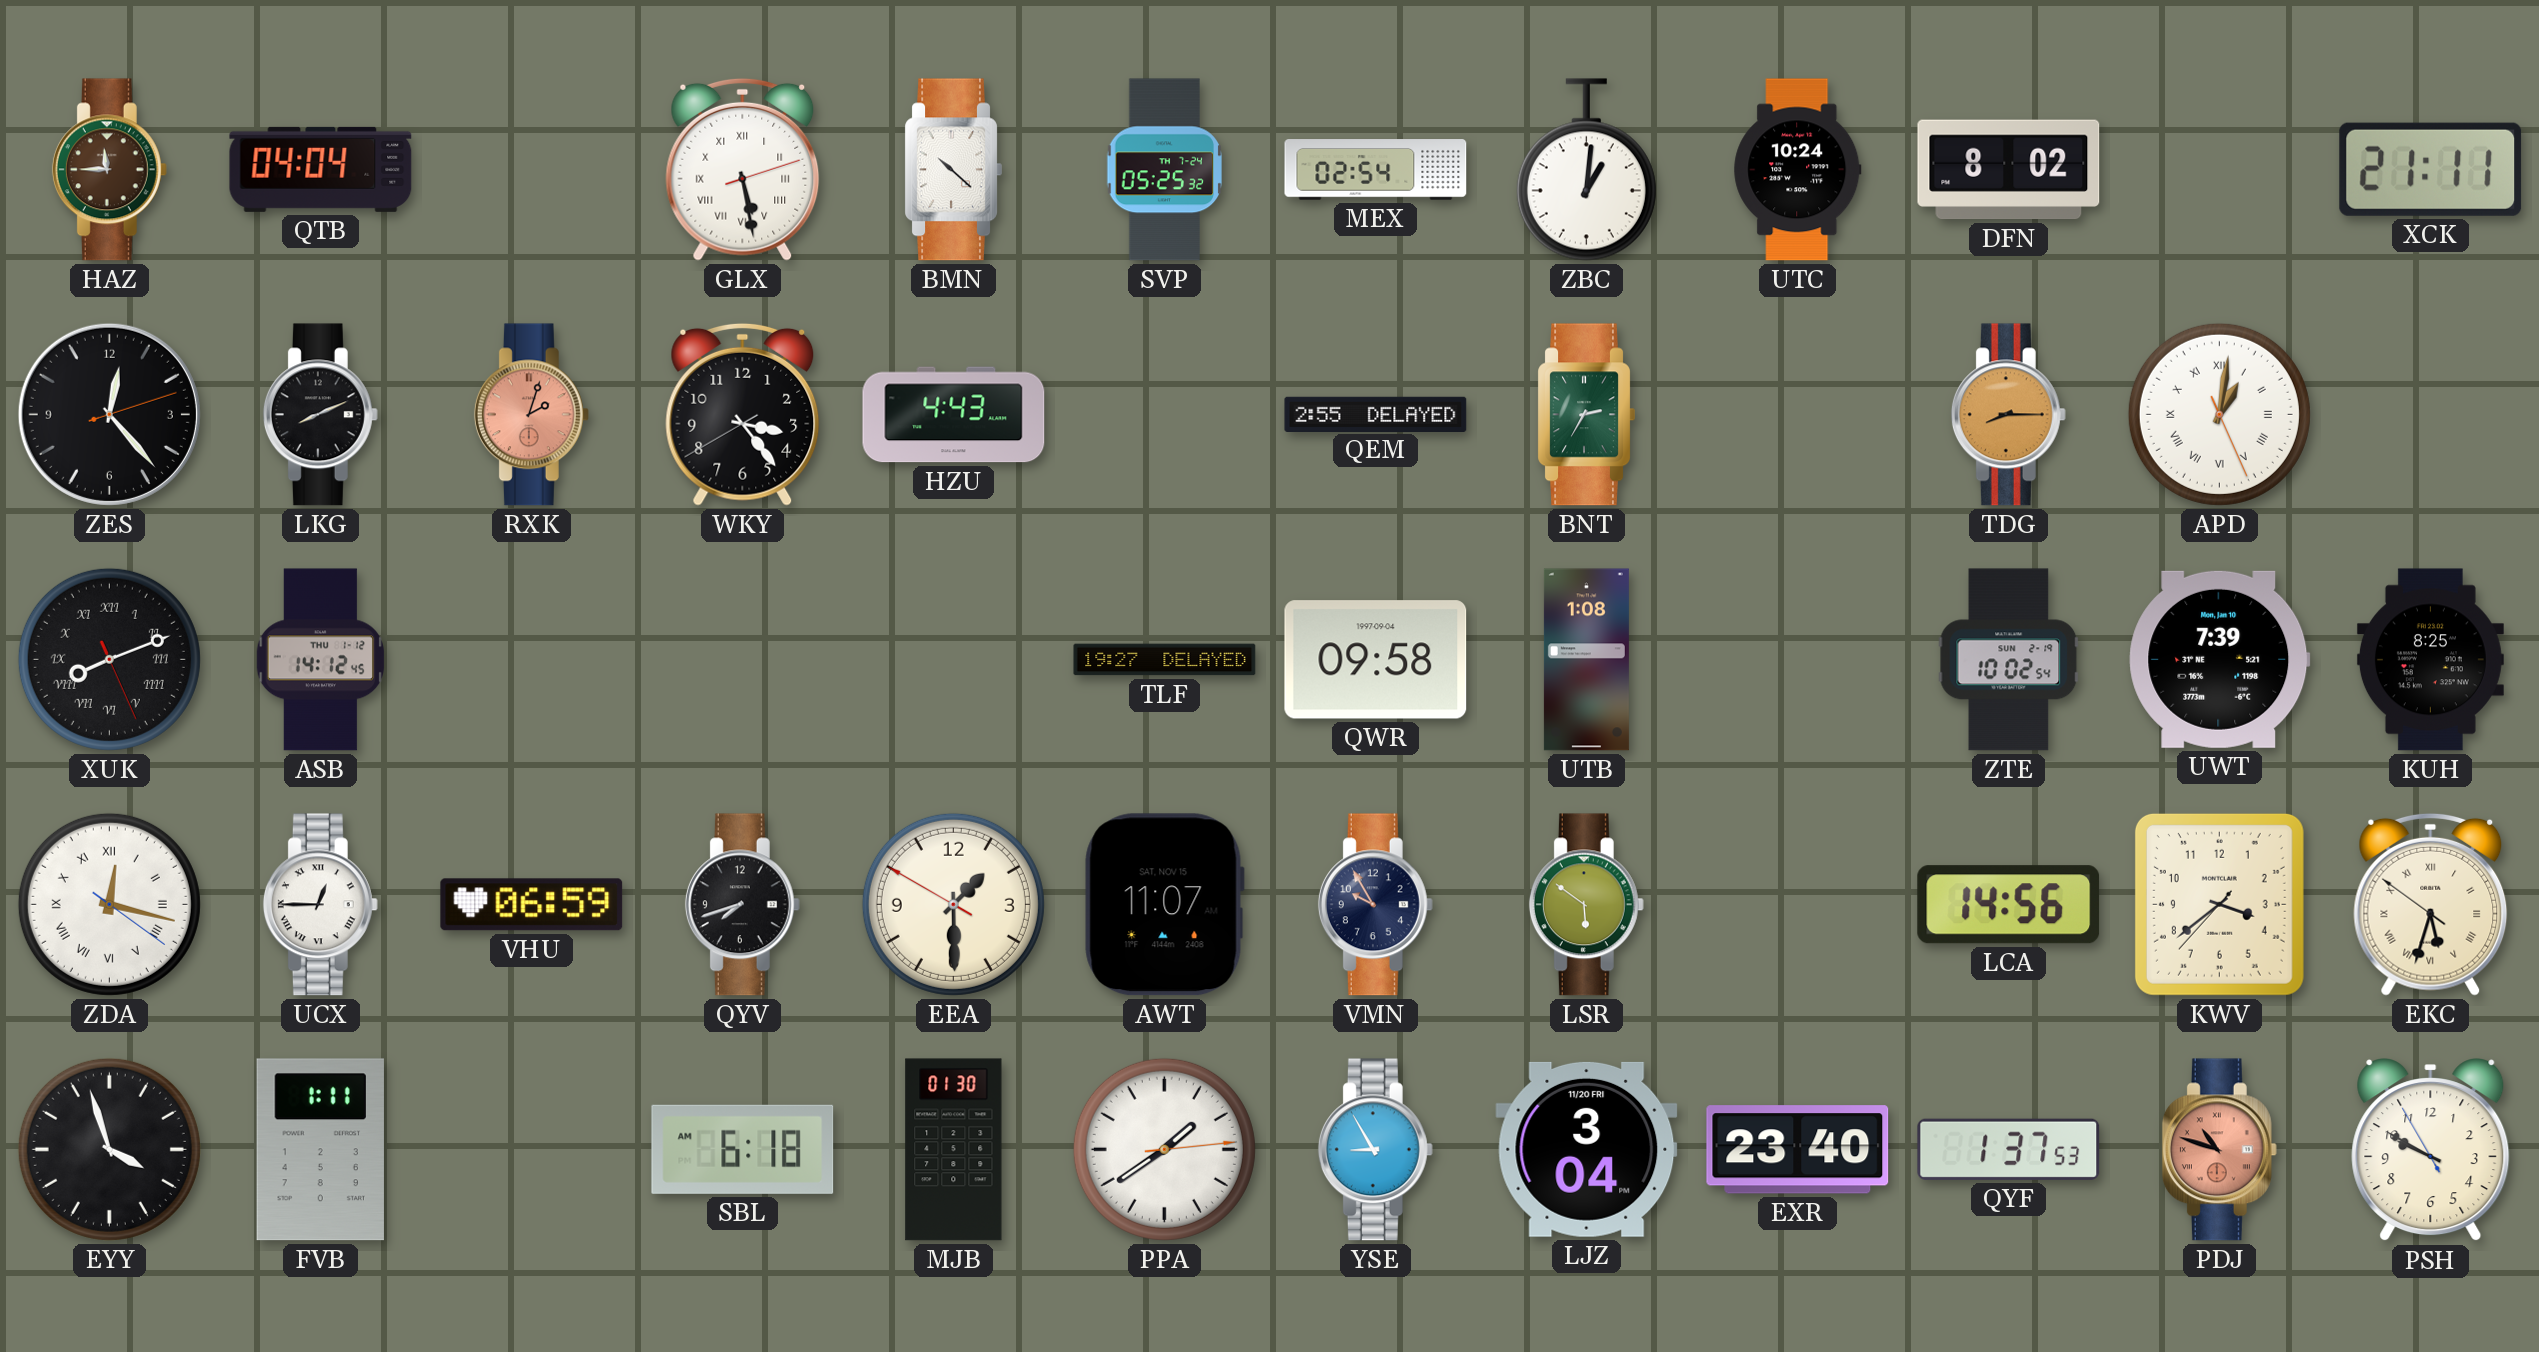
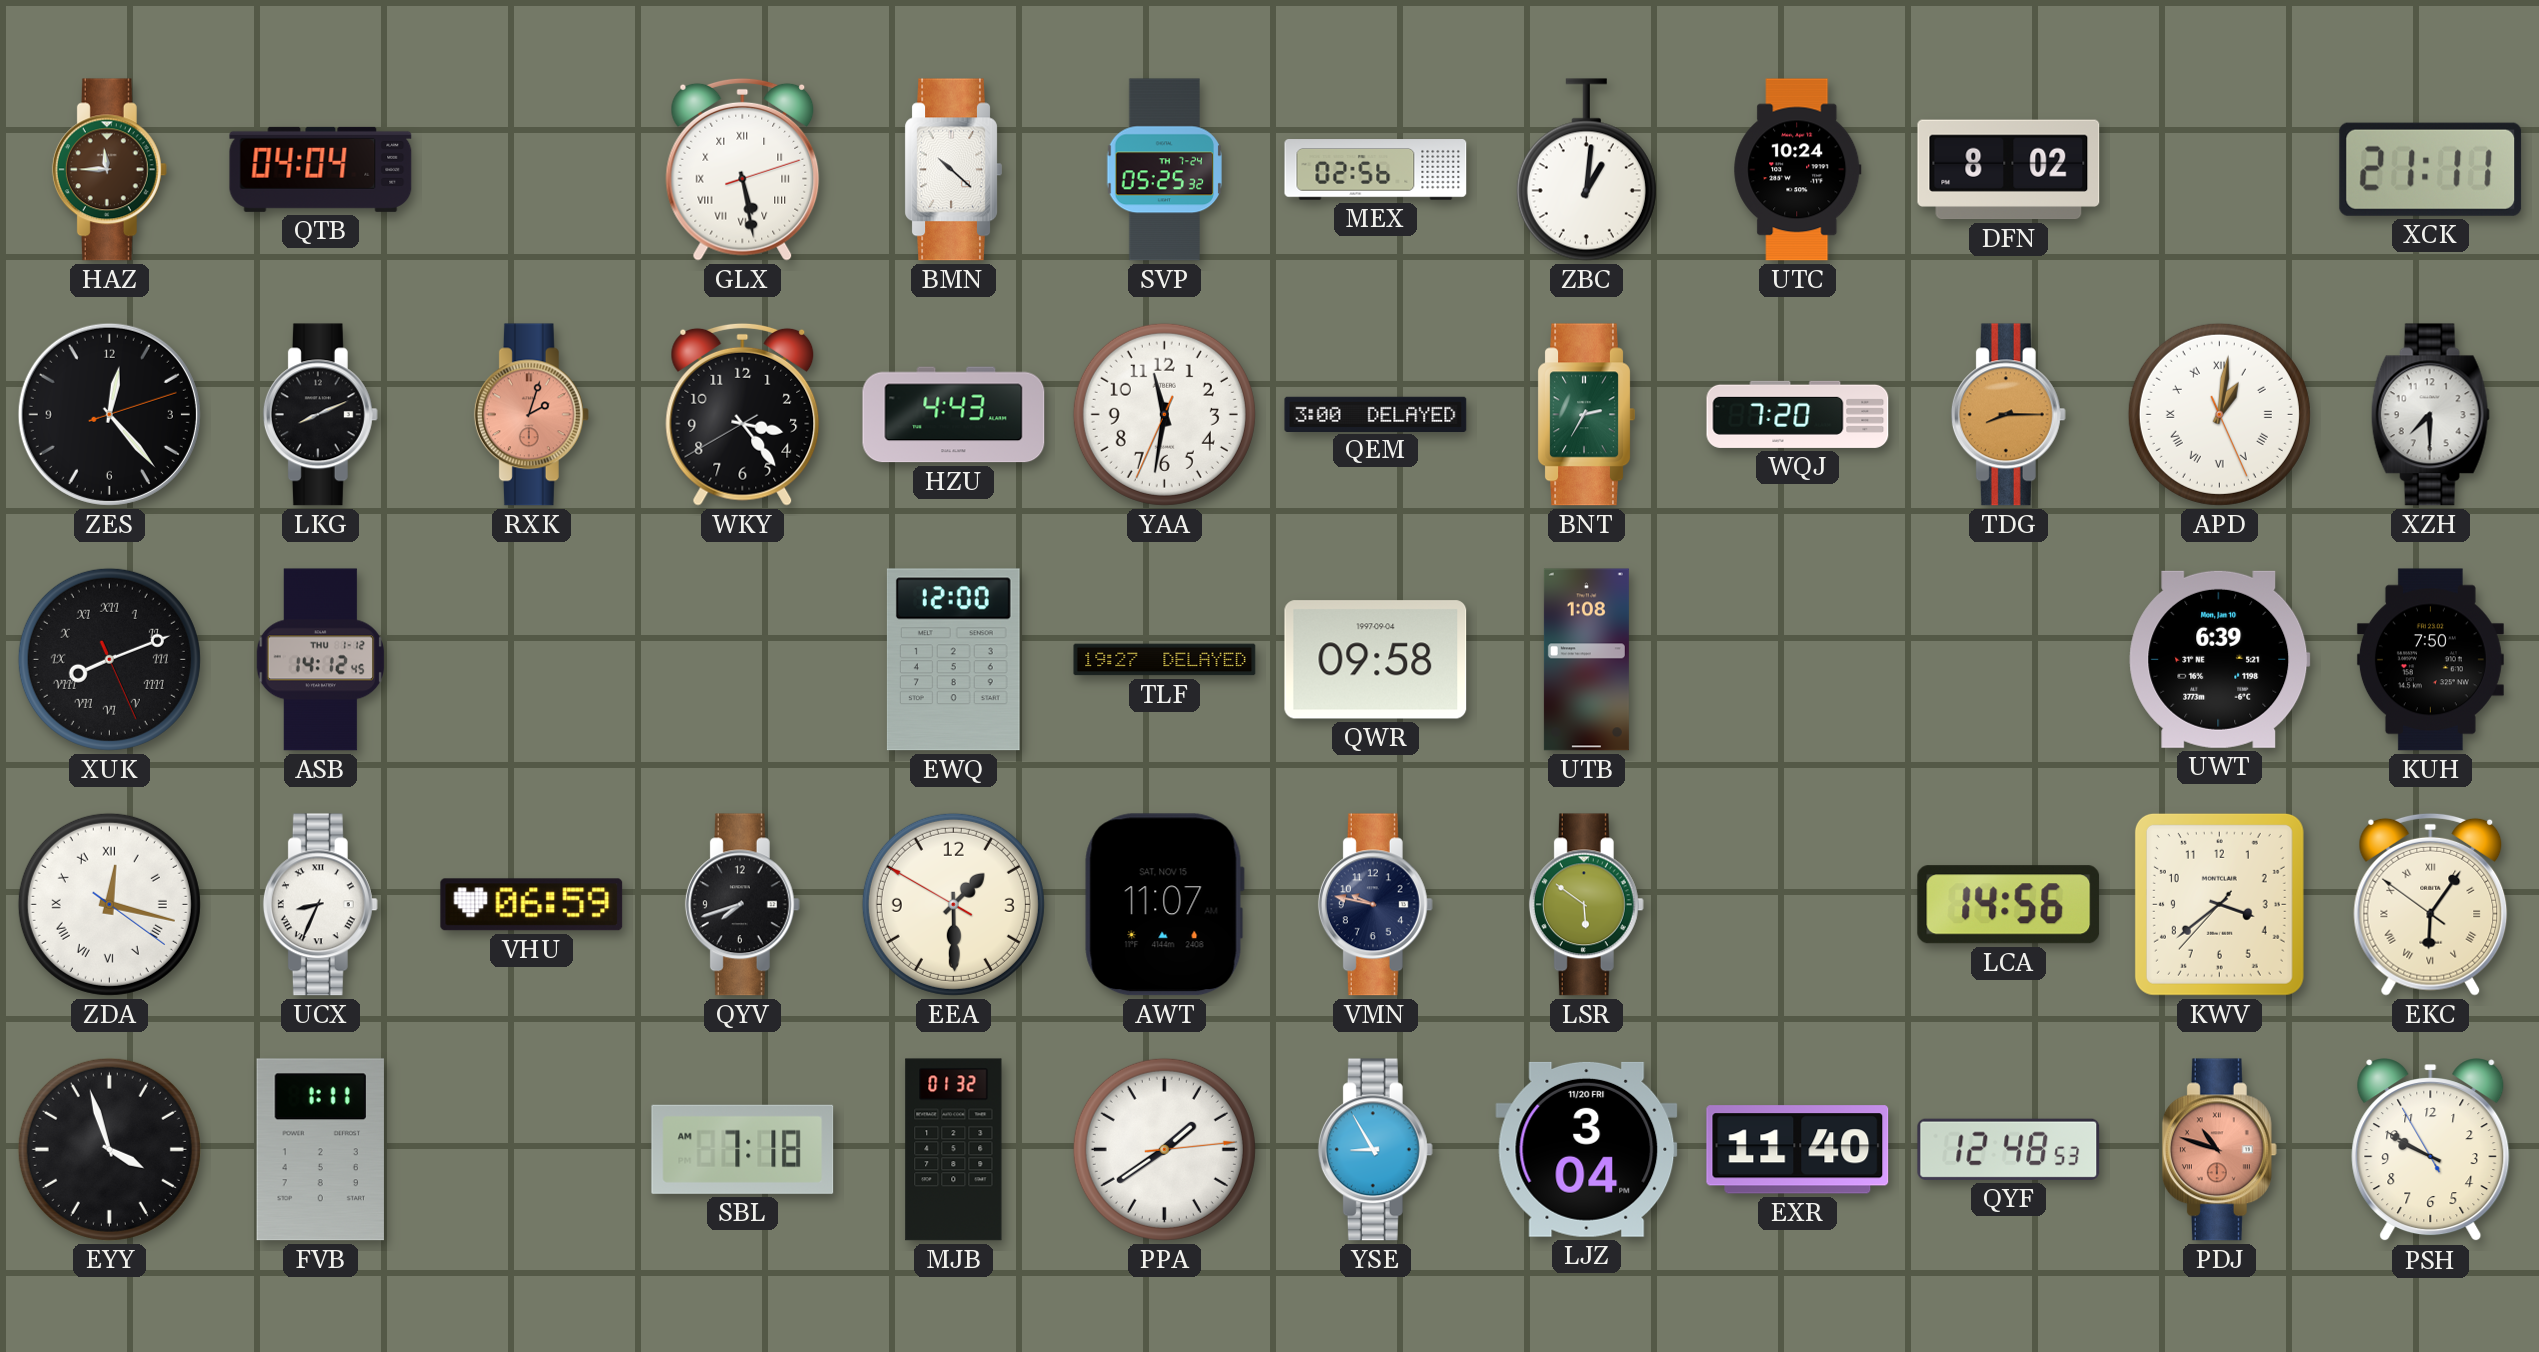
MEX: 02:54 -> 02:56
YAA: none -> 11:31
QEM: 2:55 -> 3:00
WQJ: none -> 7:20
XZH: none -> 7:30
EWQ: none -> 12:00
ZTE: 10:02 -> none
UWT: 7:39 -> 6:39
KUH: 8:25 -> 7:50
UCX: 12:45 -> 8:34
VMN: 9:55 -> 9:47
EKC: 5:32 -> 6:05
SBL: 6:18 -> 7:18
MJB: 01:30 -> 01:32
EXR: 23:40 -> 11:40
QYF: 1:37 -> 12:48
